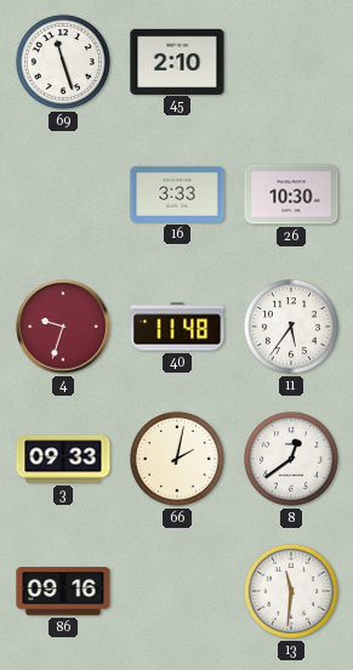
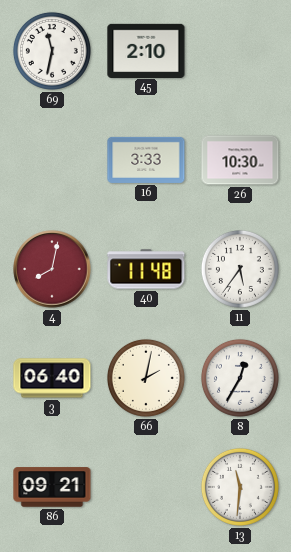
69: 11:27 -> 11:32
4: 9:33 -> 8:02
3: 09:33 -> 06:40
8: 12:39 -> 12:35
86: 09:16 -> 09:21
